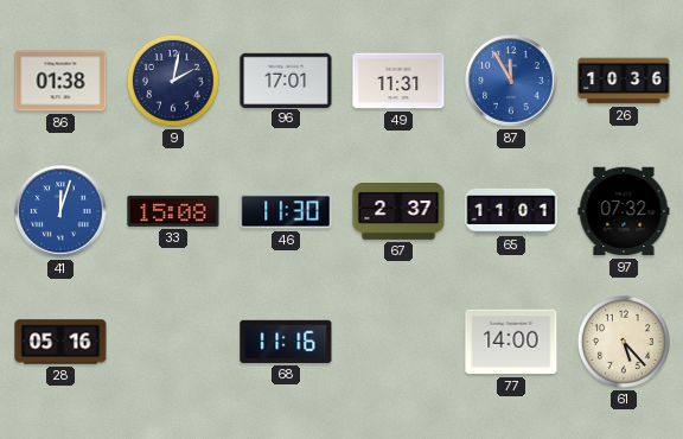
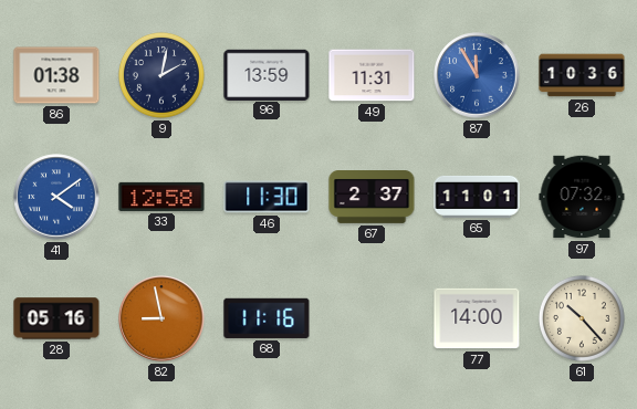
96: 17:01 -> 13:59
41: 12:03 -> 4:09
33: 15:08 -> 12:58
82: none -> 8:58
61: 5:23 -> 10:23
